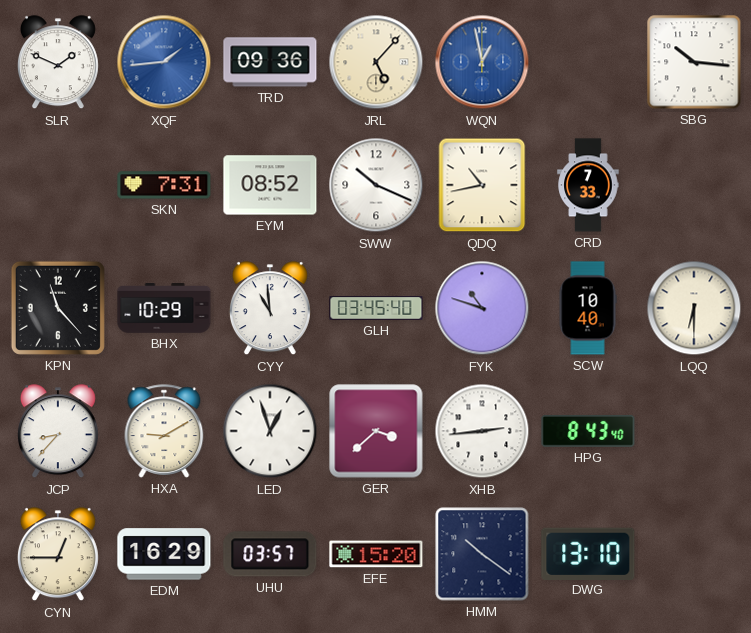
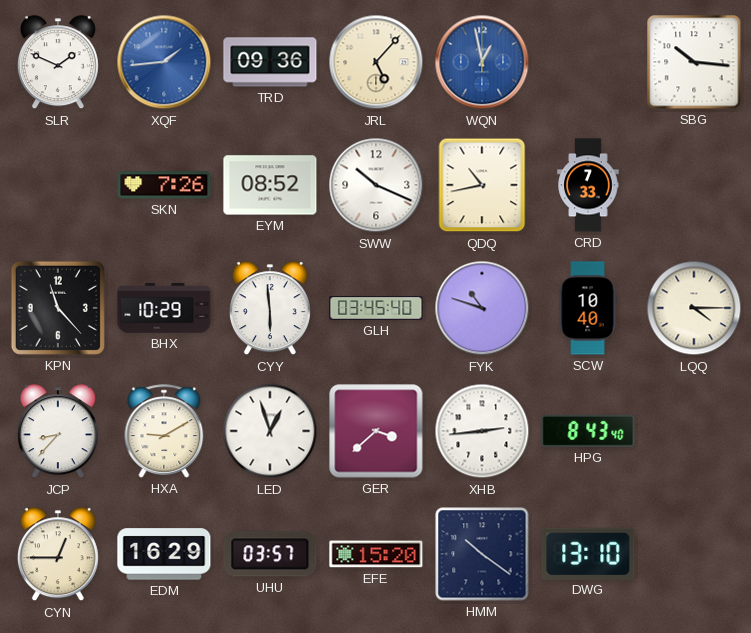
SKN: 7:31 -> 7:26
CYY: 10:59 -> 5:59
LQQ: 6:30 -> 4:15
